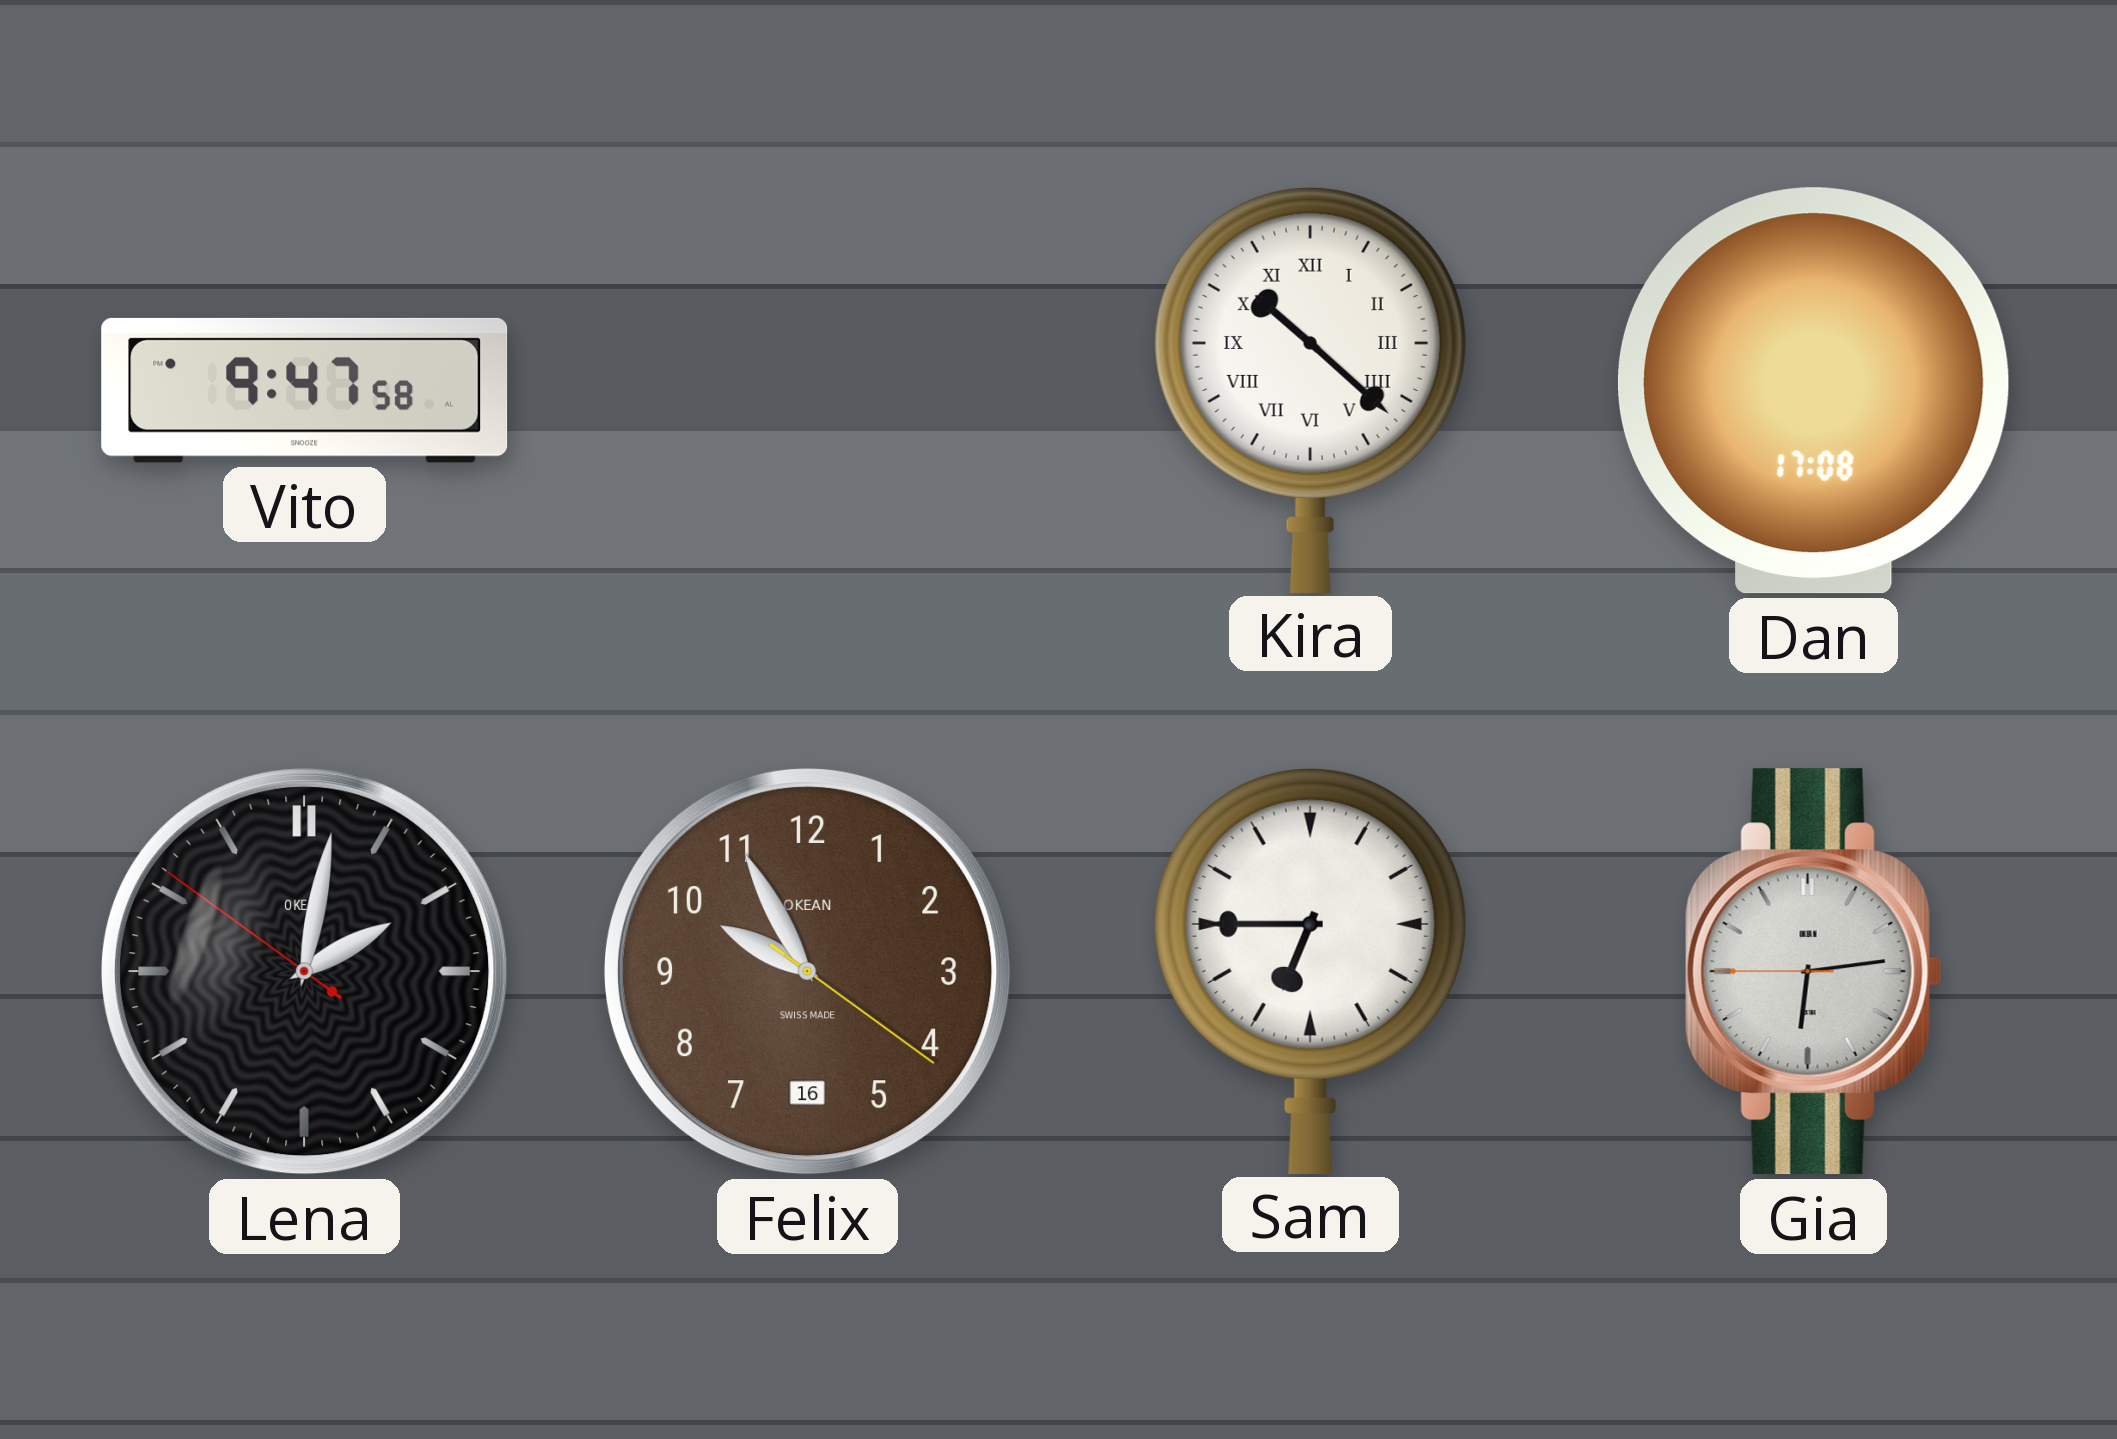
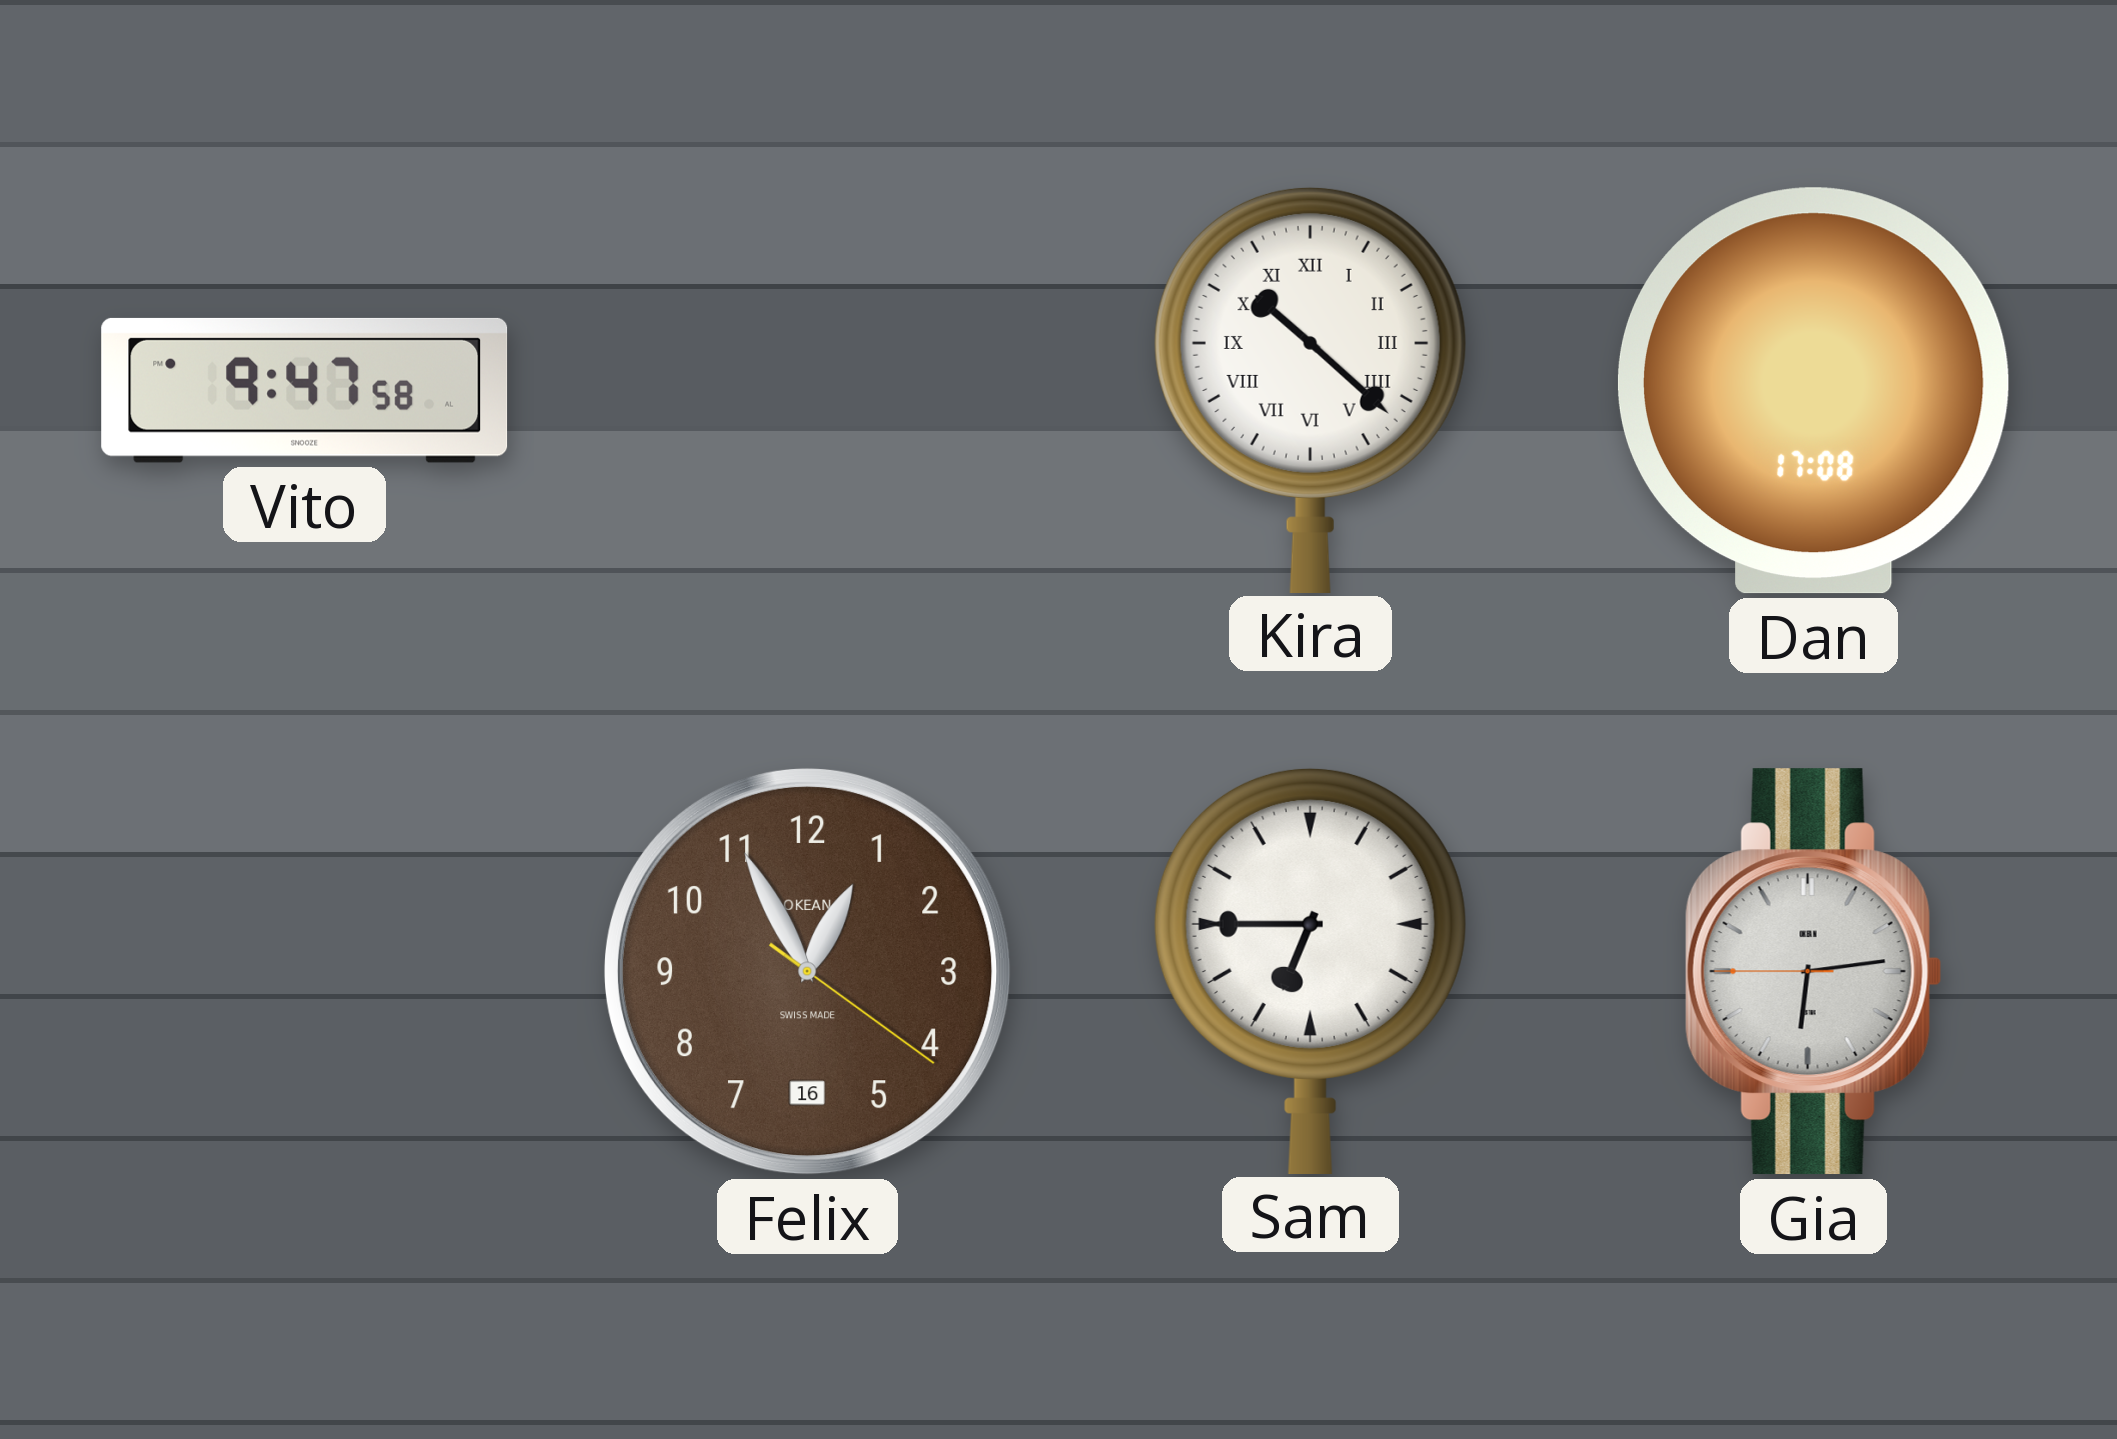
Lena: 2:01 -> none
Felix: 9:55 -> 12:55
